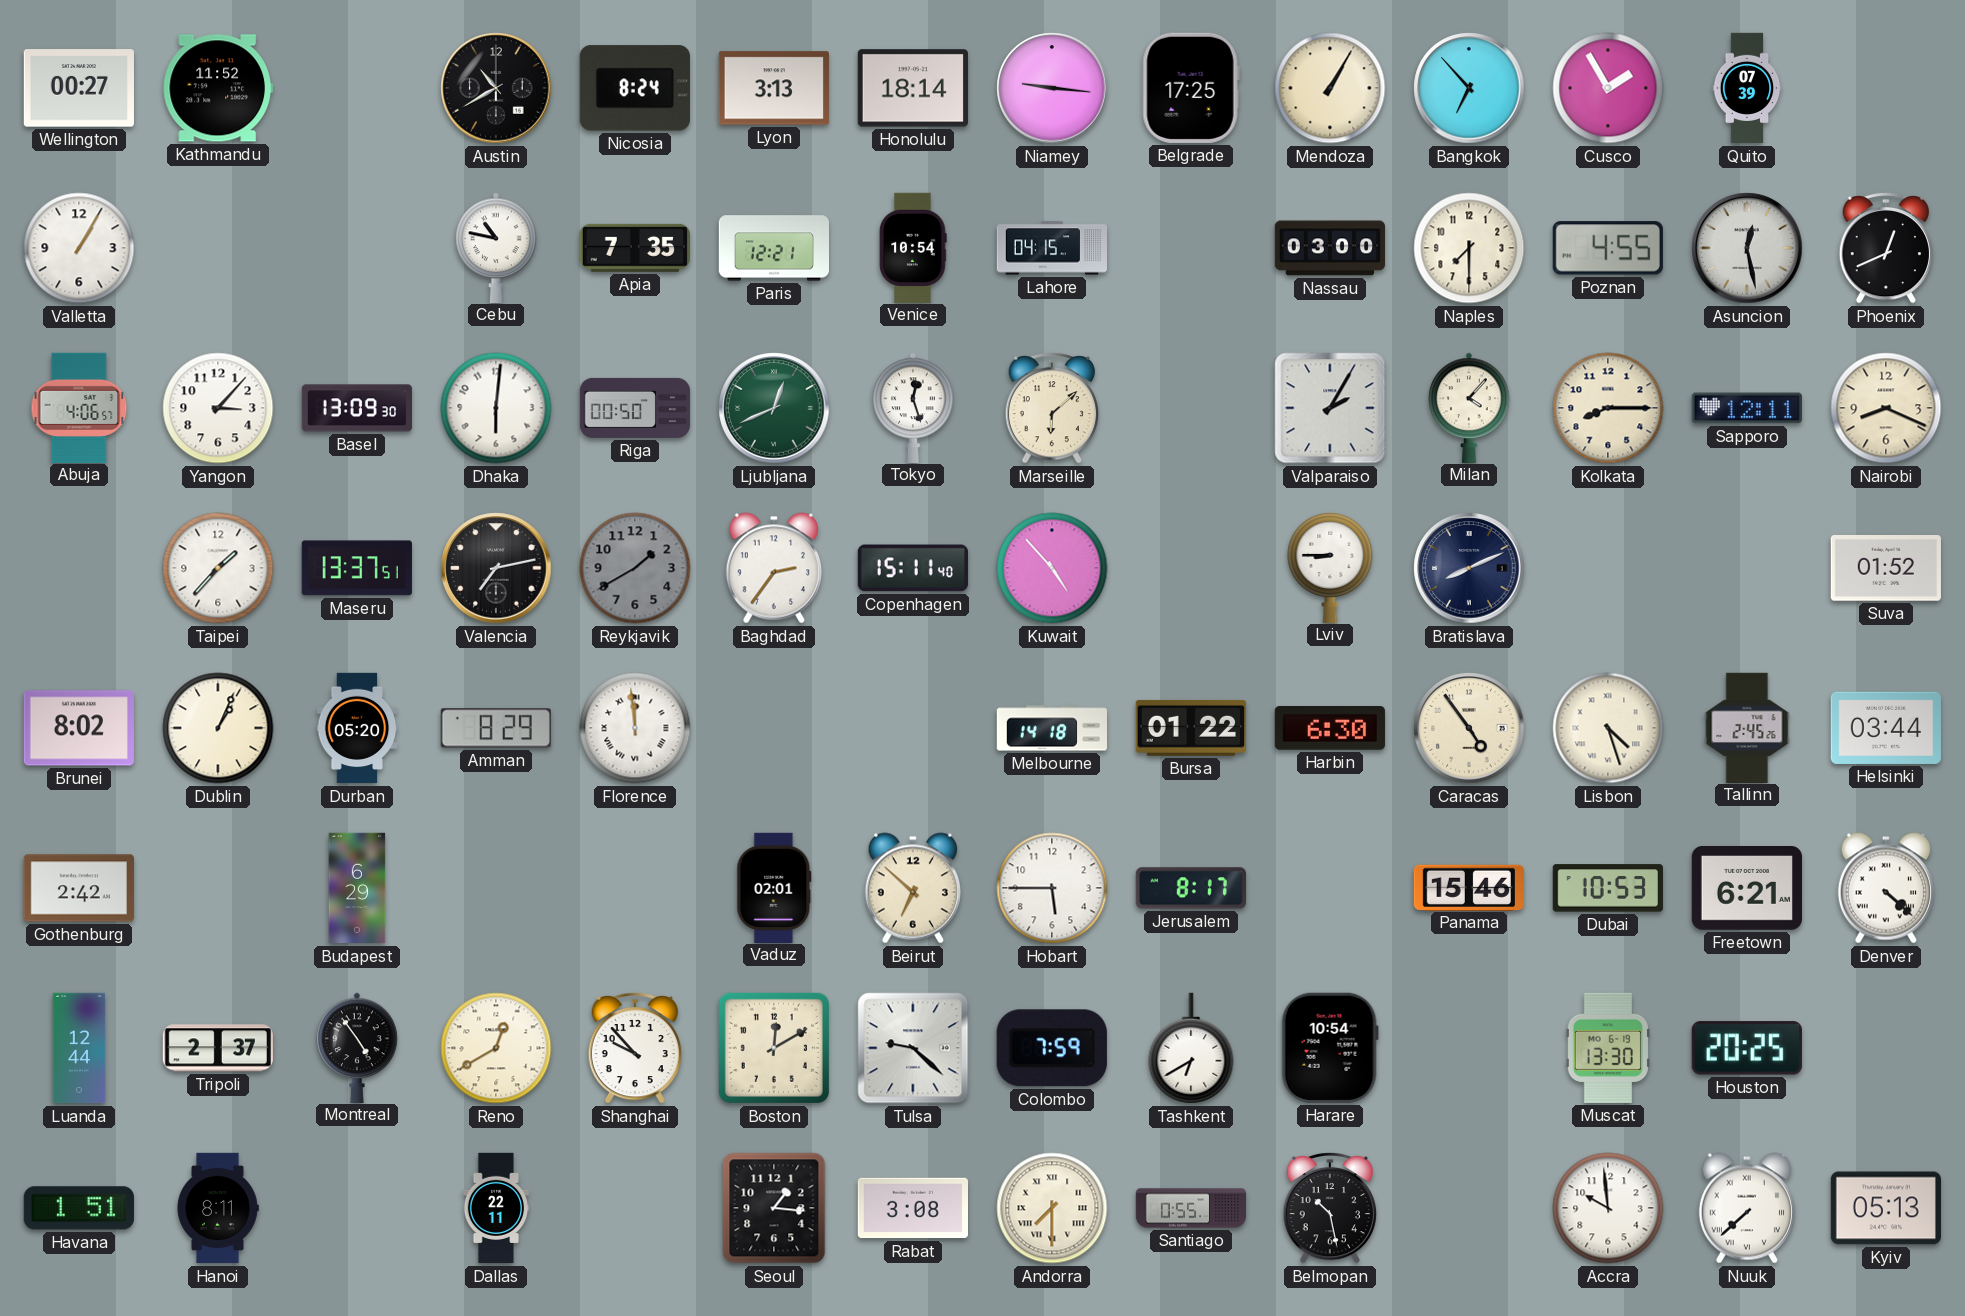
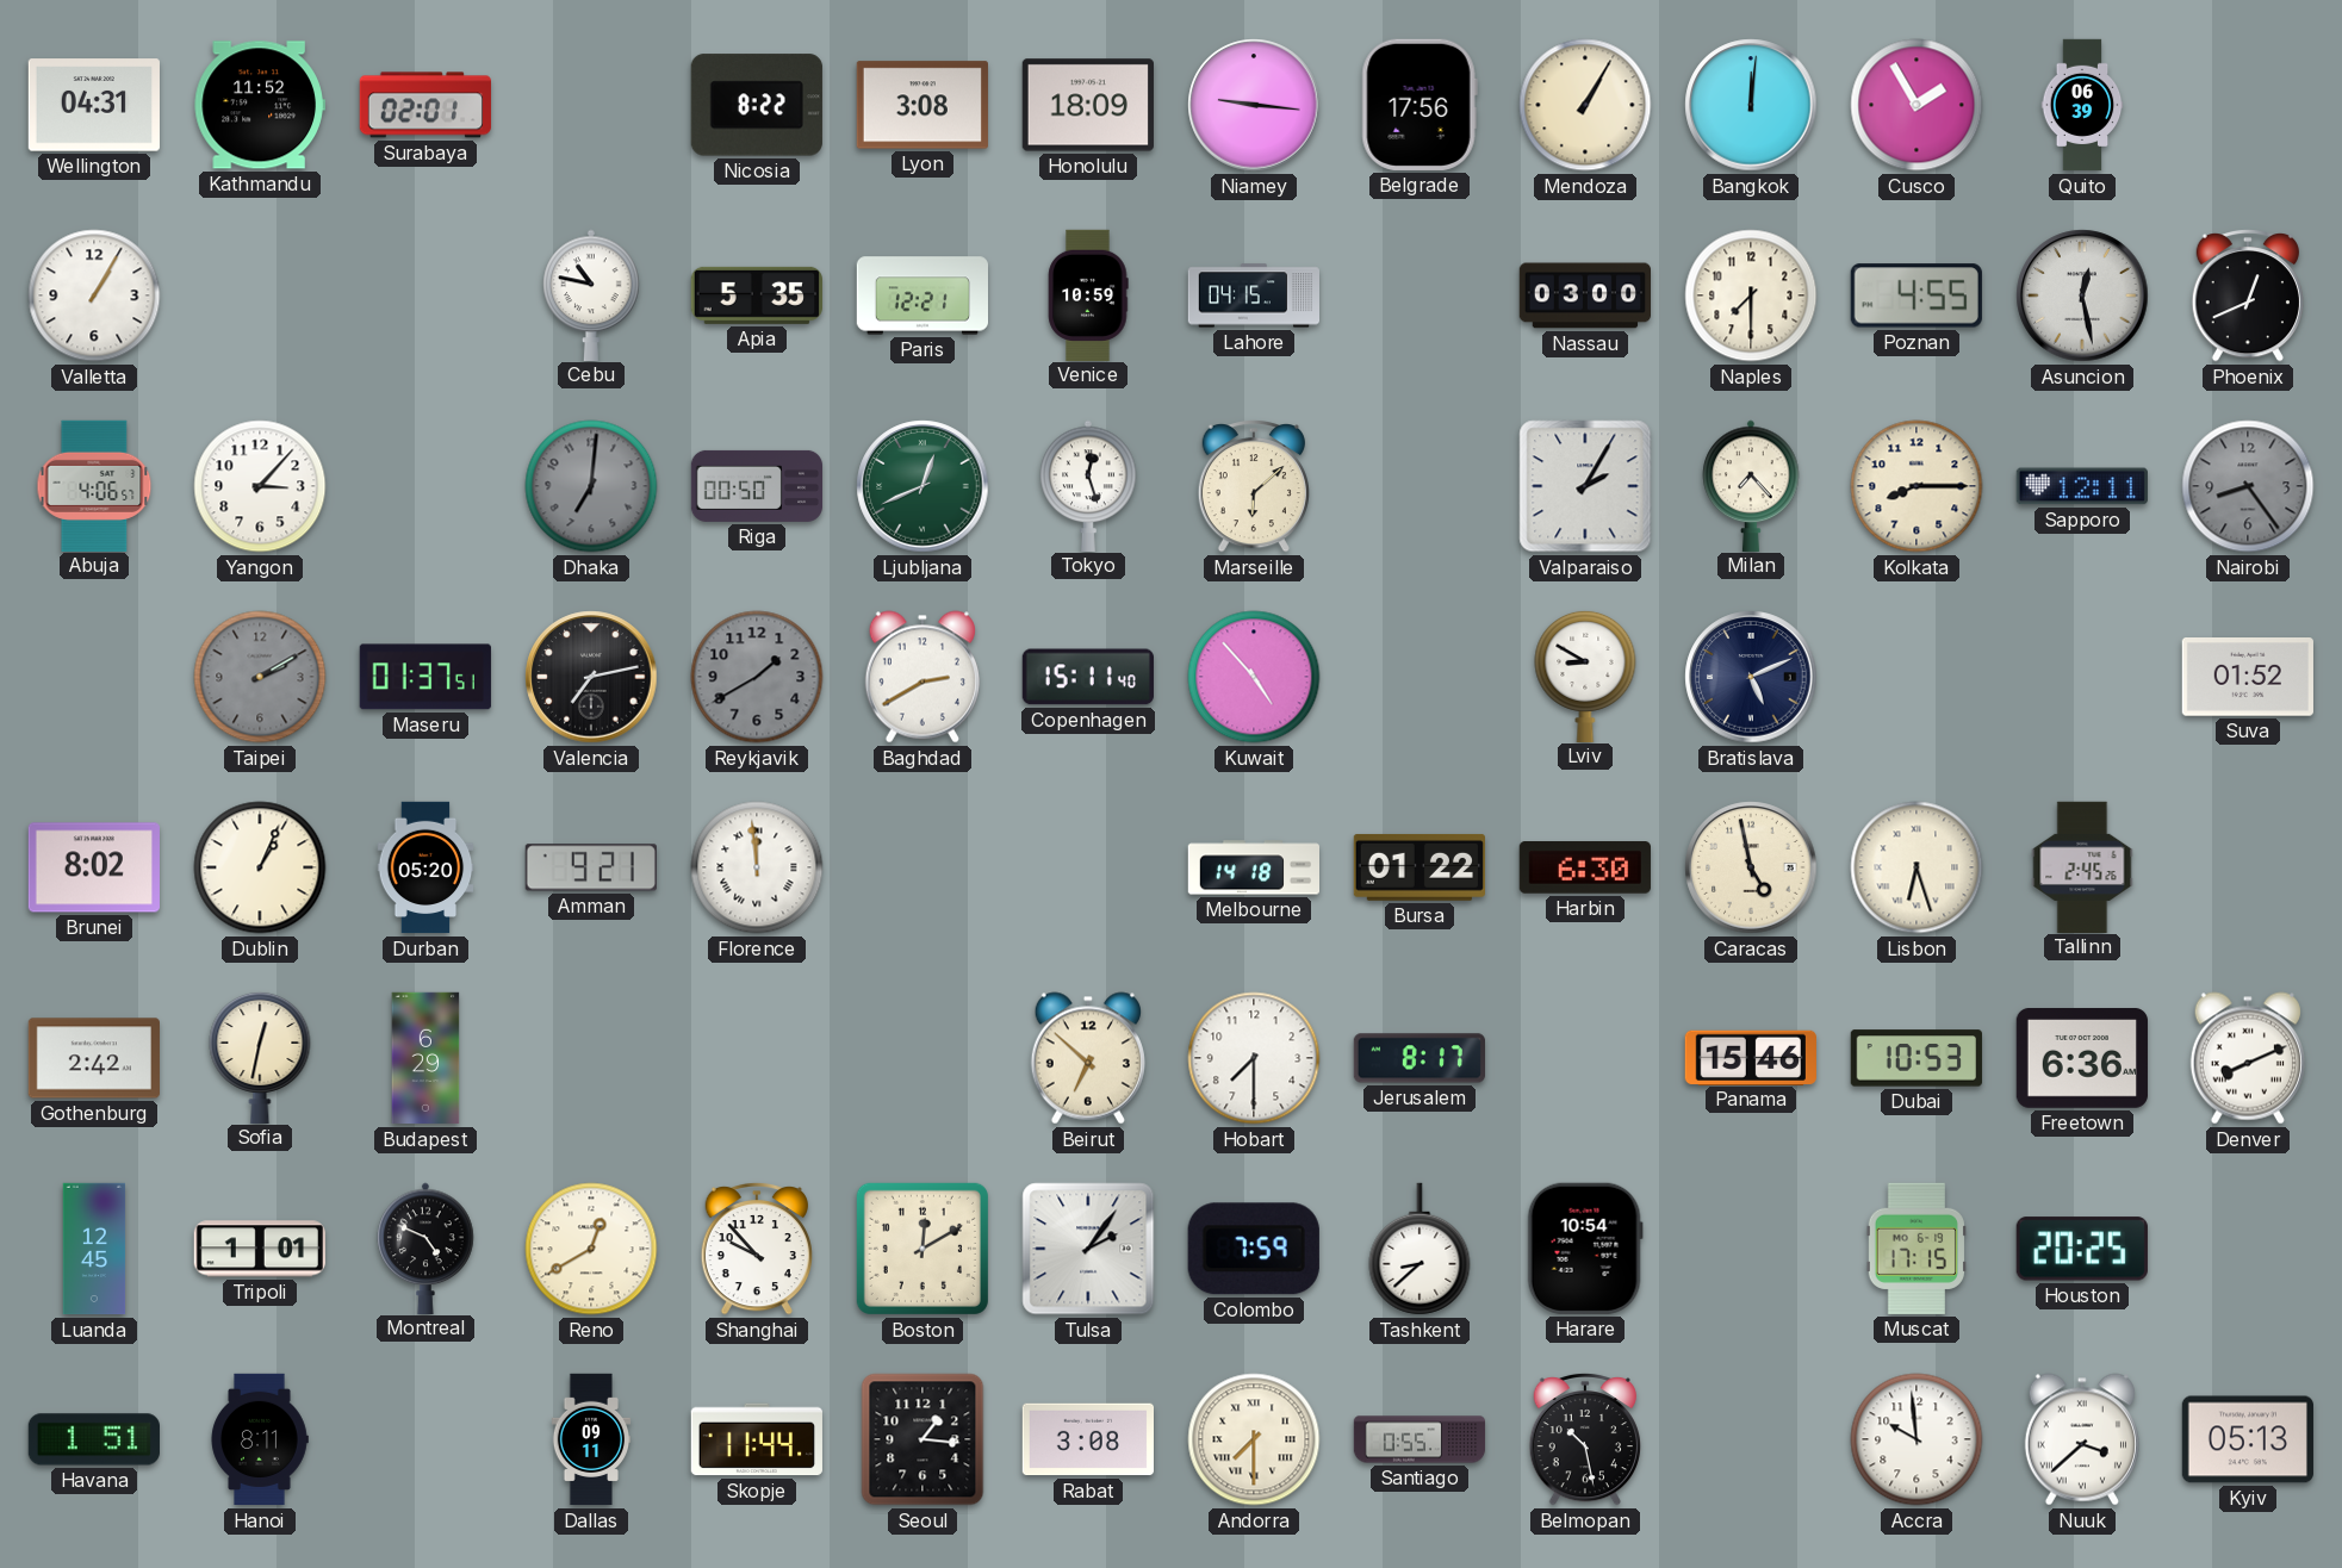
Wellington: 00:27 -> 04:31
Surabaya: none -> 02:01
Austin: 10:40 -> none
Nicosia: 8:24 -> 8:22
Lyon: 3:13 -> 3:08
Honolulu: 18:14 -> 18:09
Belgrade: 17:25 -> 17:56
Bangkok: 6:53 -> 12:01
Quito: 07:39 -> 06:39
Apia: 7:35 -> 5:35
Venice: 10:54 -> 10:59
Basel: 13:09 -> none
Dhaka: 6:01 -> 7:01
Dhaka dial: white -> grey
Milan: 4:07 -> 7:23
Nairobi: 8:19 -> 8:24
Nairobi dial: cream -> grey
Taipei: 1:37 -> 2:10
Taipei dial: white -> grey
Maseru: 13:37 -> 01:37
Baghdad: 2:36 -> 2:40
Lviv: 8:45 -> 8:50
Bratislava: 8:11 -> 5:11
Amman: 8:29 -> 9:21
Caracas: 4:54 -> 4:58
Lisbon: 4:27 -> 6:27
Helsinki: 03:44 -> none
Sofia: none -> 12:32
Vaduz: 02:01 -> none
Hobart: 5:45 -> 7:30
Freetown: 6:21 -> 6:36
Denver: 4:22 -> 8:11
Luanda: 12:44 -> 12:45
Tripoli: 2:37 -> 1:01
Montreal: 4:54 -> 4:49
Tulsa: 9:22 -> 2:06
Tashkent: 6:40 -> 8:38
Muscat: 13:30 -> 17:15
Dallas: 22:11 -> 09:11
Skopje: none -> 11:44
Nuuk: 7:38 -> 3:38
